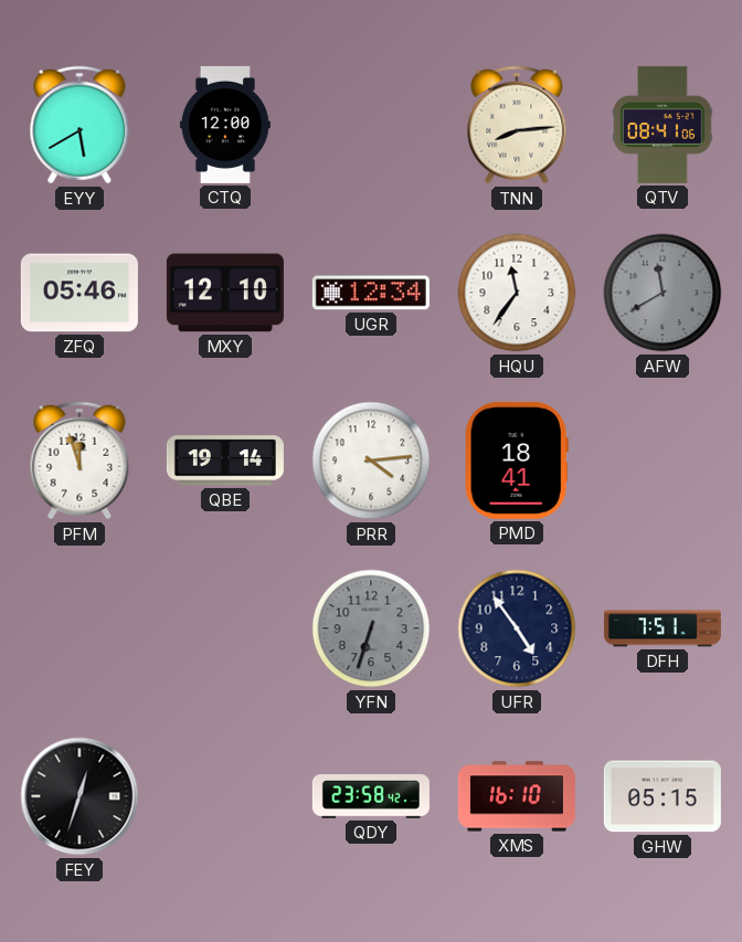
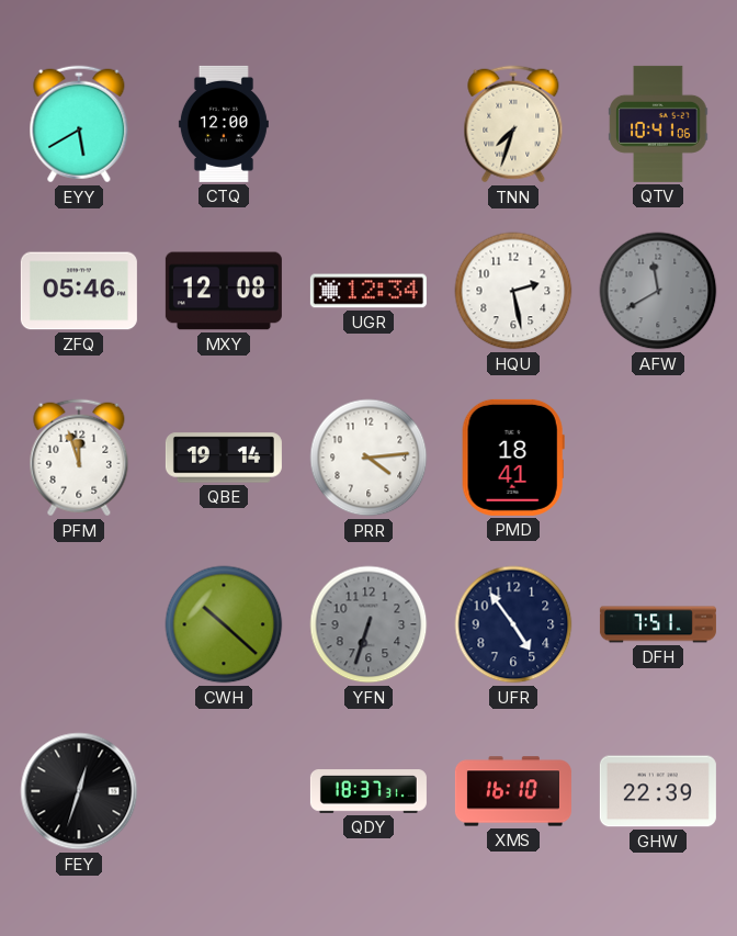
TNN: 8:14 -> 7:33
QTV: 08:41 -> 10:41
MXY: 12:10 -> 12:08
HQU: 11:36 -> 2:28
CWH: none -> 10:22
QDY: 23:58 -> 18:37
GHW: 05:15 -> 22:39
